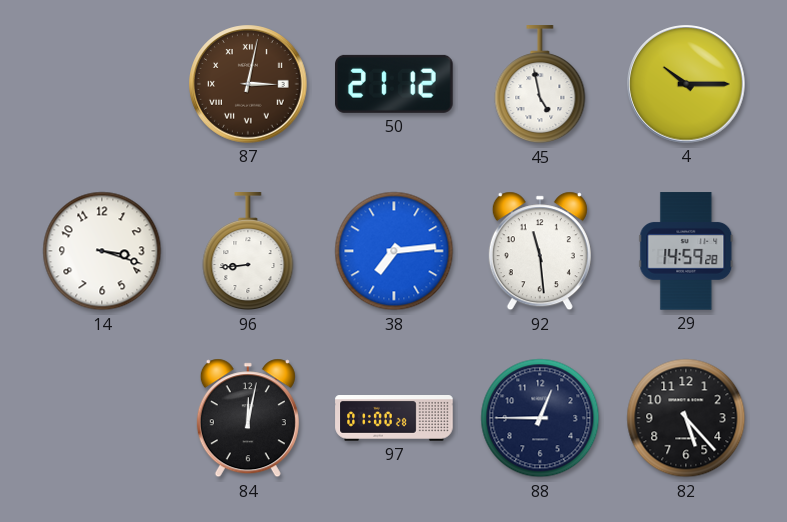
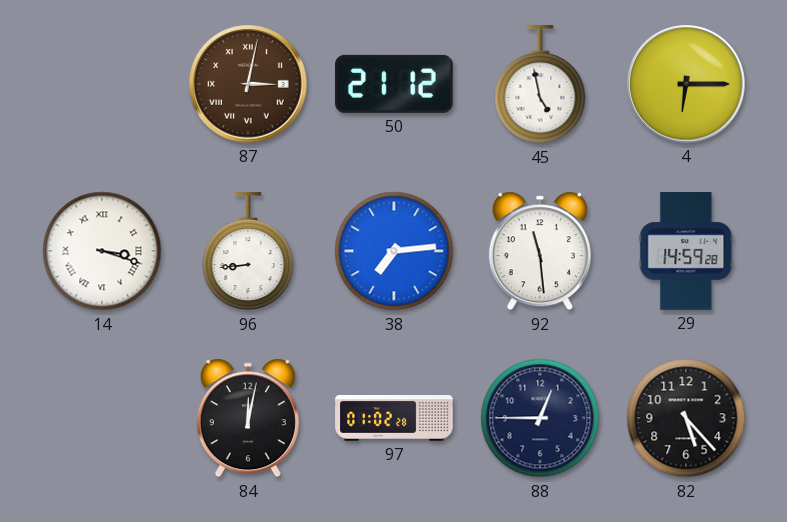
4: 10:15 -> 6:15
14 numerals: Arabic -> Roman
97: 01:00 -> 01:02
